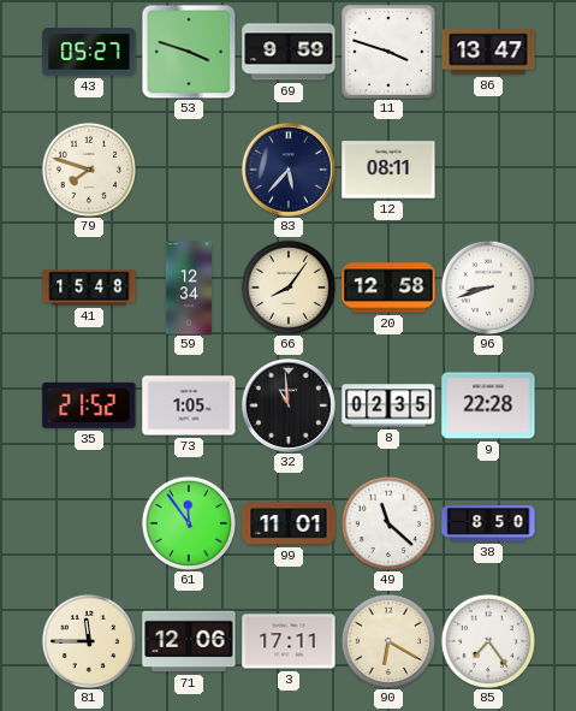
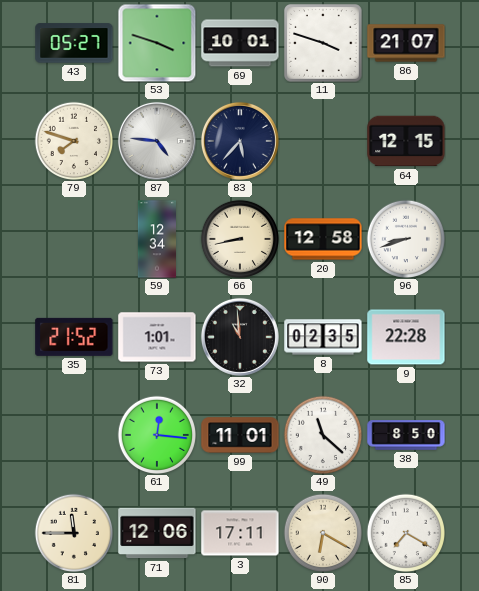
69: 9:59 -> 10:01
86: 13:47 -> 21:07
87: none -> 4:46
12: 08:11 -> none
64: none -> 12:15
41: 15:48 -> none
66: 8:06 -> 8:43
73: 1:05 -> 1:01
61: 11:54 -> 12:16
85: 7:24 -> 7:20
